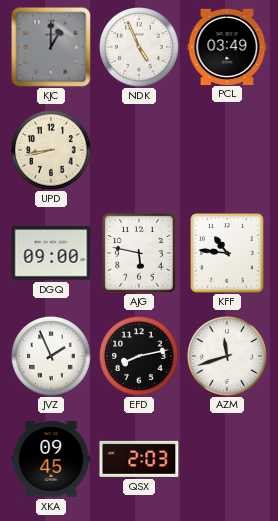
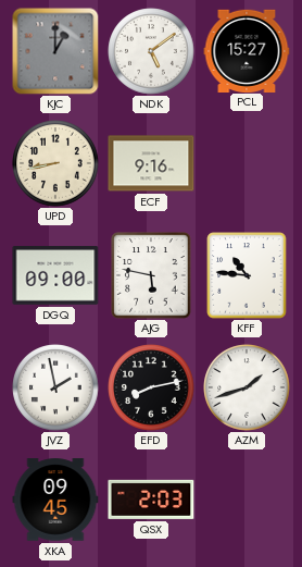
NDK: 4:56 -> 5:09
PCL: 03:49 -> 15:27
ECF: none -> 9:16
JVZ: 1:56 -> 1:58
AZM: 11:42 -> 1:42
